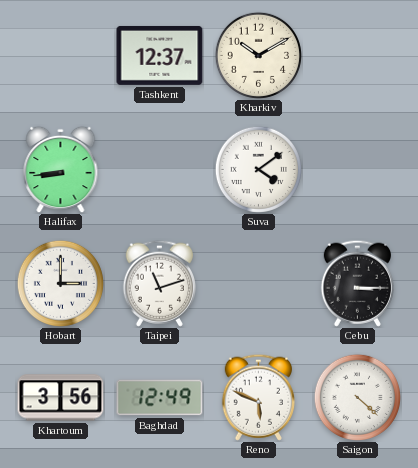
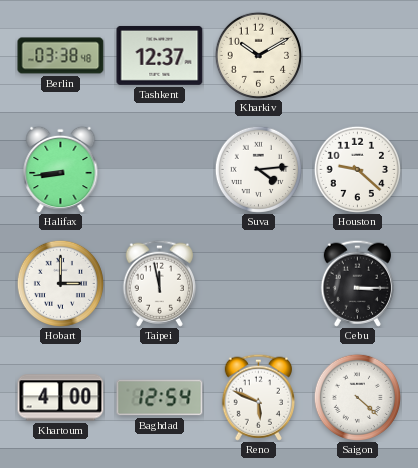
Berlin: none -> 03:38
Suva: 4:09 -> 4:14
Houston: none -> 9:22
Taipei: 11:12 -> 11:58
Khartoum: 3:56 -> 4:00
Baghdad: 12:49 -> 12:54
